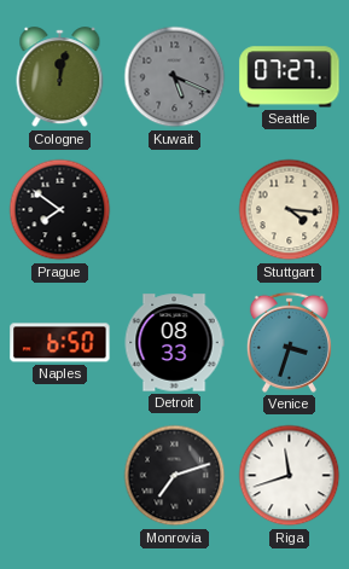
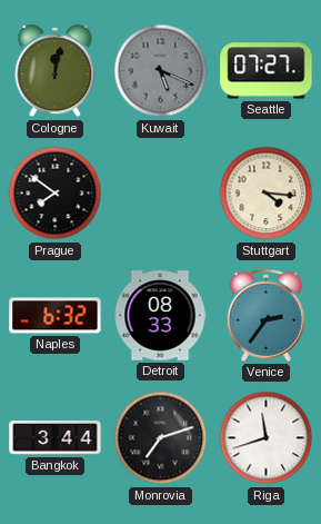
Naples: 6:50 -> 6:32
Venice: 3:33 -> 2:36
Bangkok: none -> 3:44
